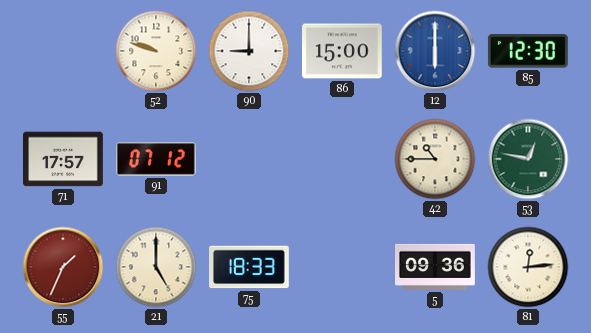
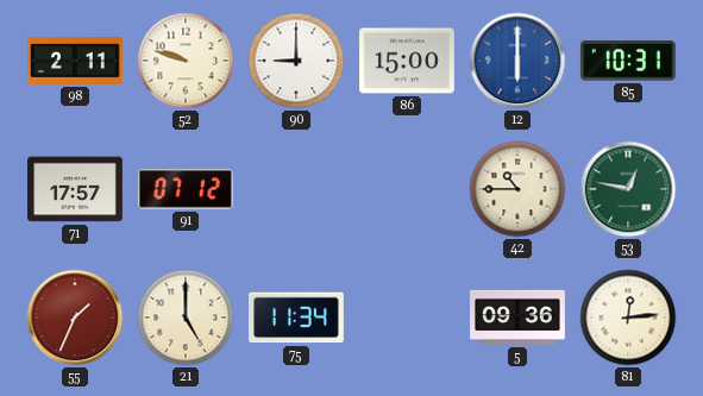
98: none -> 2:11
85: 12:30 -> 10:31
75: 18:33 -> 11:34
